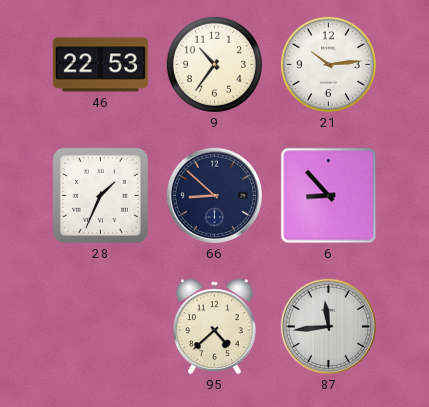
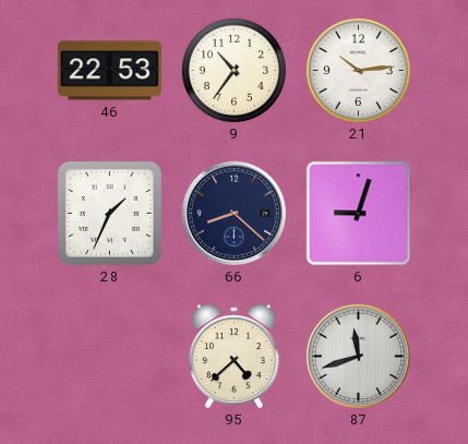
66: 8:52 -> 8:22
6: 8:53 -> 9:03
87: 11:44 -> 11:42
